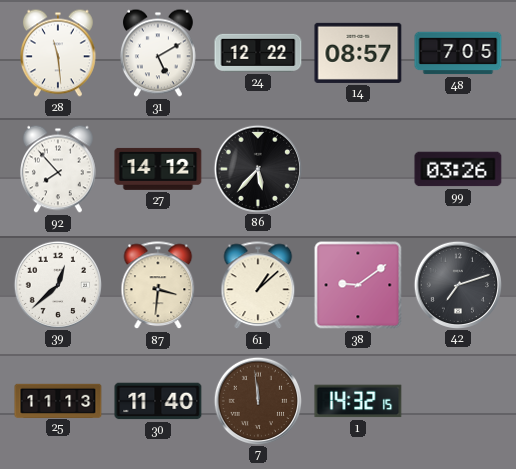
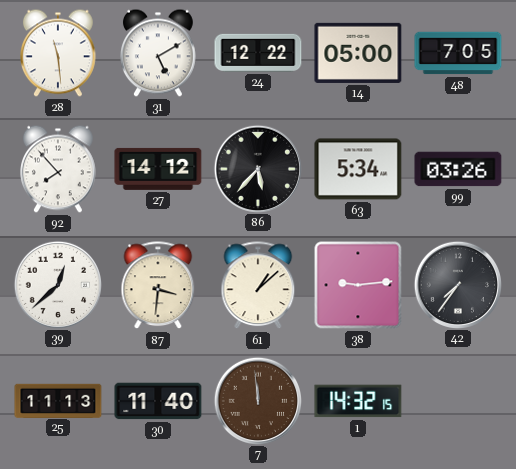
14: 08:57 -> 05:00
63: none -> 5:34
38: 9:09 -> 9:14
42: 7:12 -> 7:36
